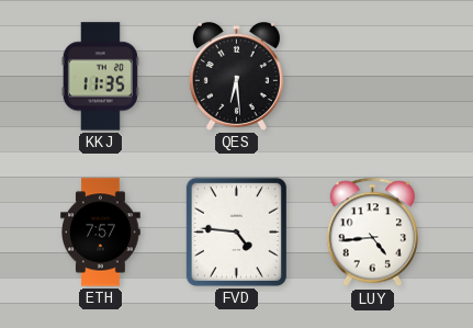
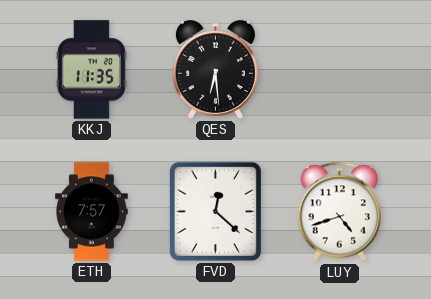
FVD: 4:46 -> 12:22
LUY: 4:44 -> 4:42
